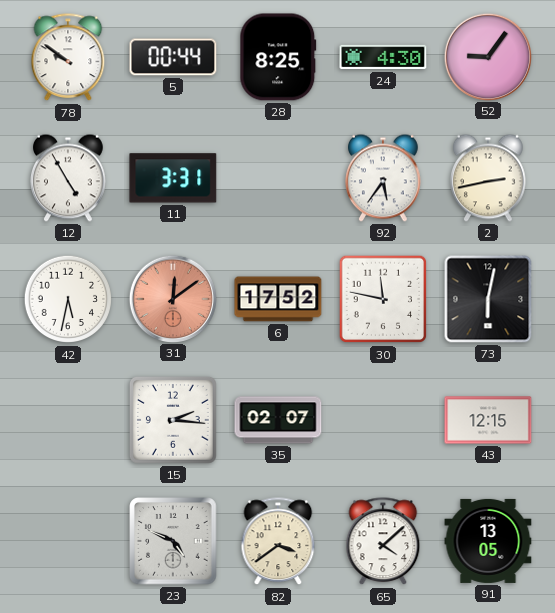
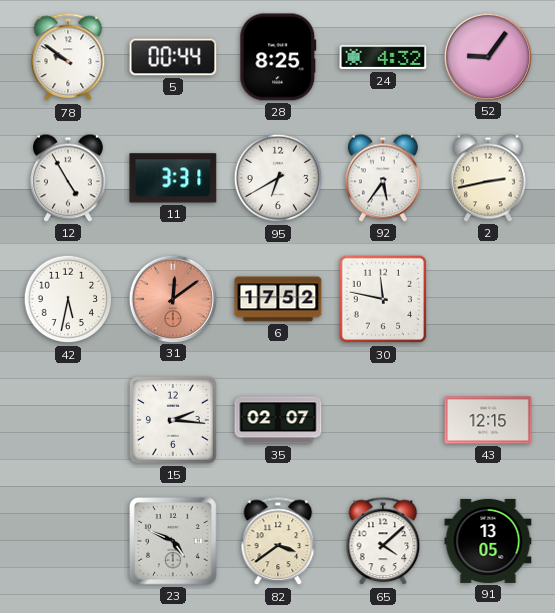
24: 4:30 -> 4:32
95: none -> 6:40
73: 6:02 -> none
